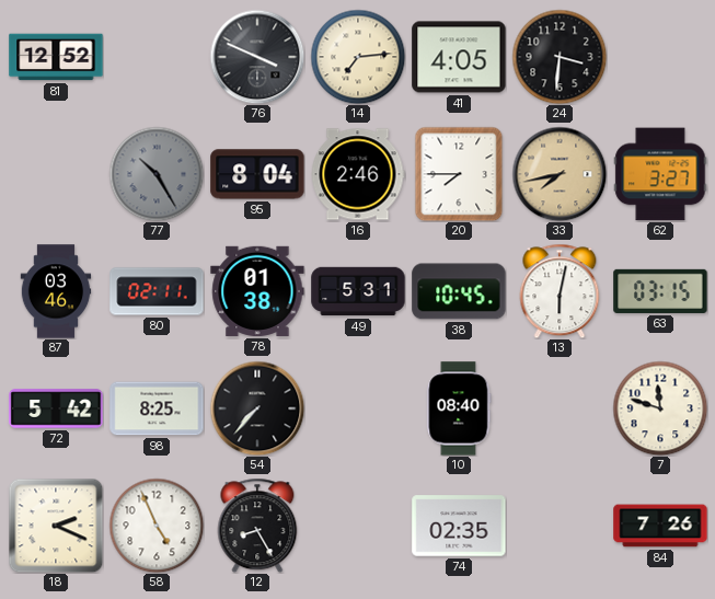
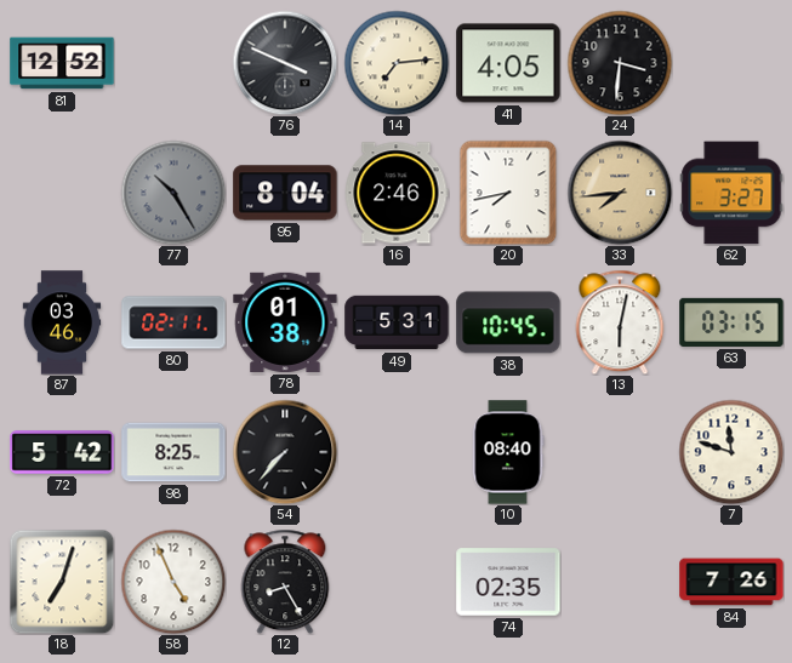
20: 7:45 -> 7:43
33: 7:43 -> 7:44
18: 2:19 -> 7:03
